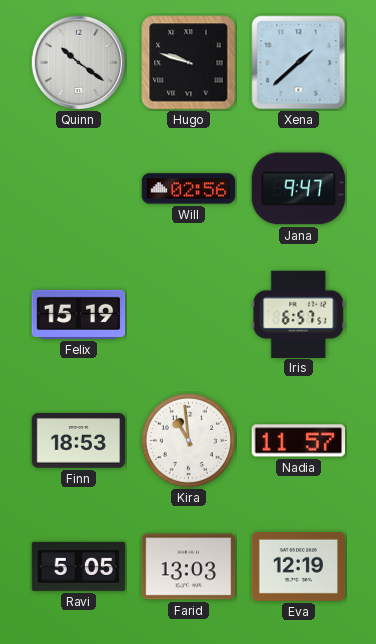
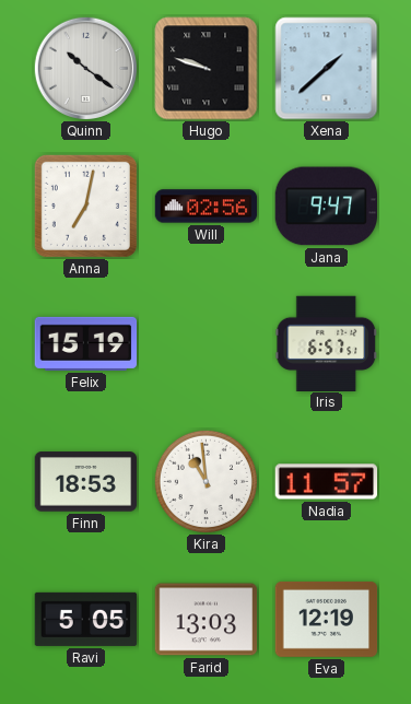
Anna: none -> 7:02
